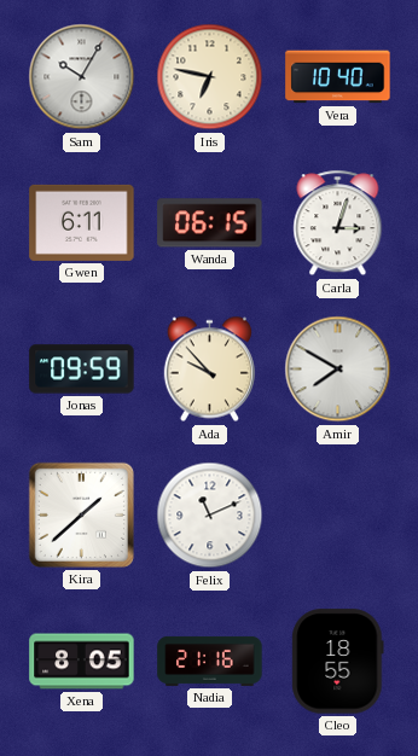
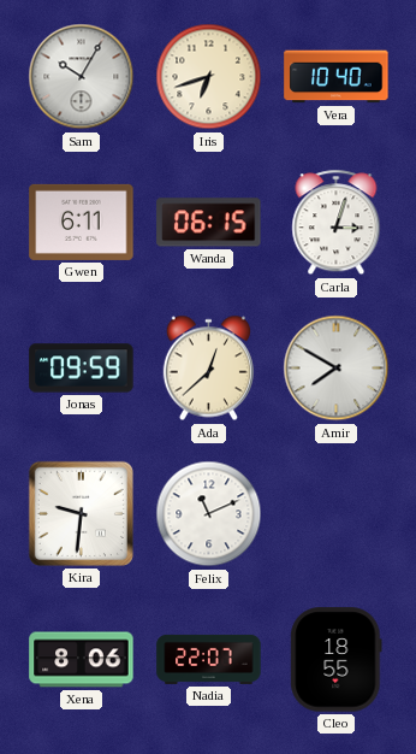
Iris: 6:47 -> 6:42
Ada: 9:53 -> 12:38
Kira: 1:38 -> 9:31
Xena: 8:05 -> 8:06
Nadia: 21:16 -> 22:07
